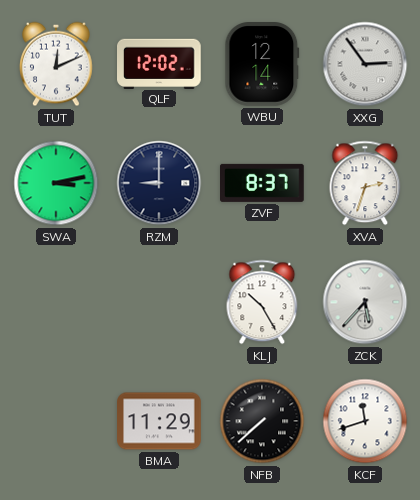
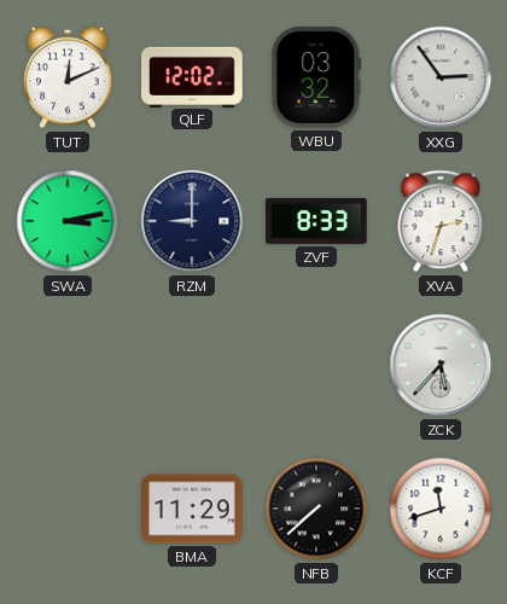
WBU: 12:14 -> 03:32
ZVF: 8:37 -> 8:33
KLJ: 10:25 -> none
